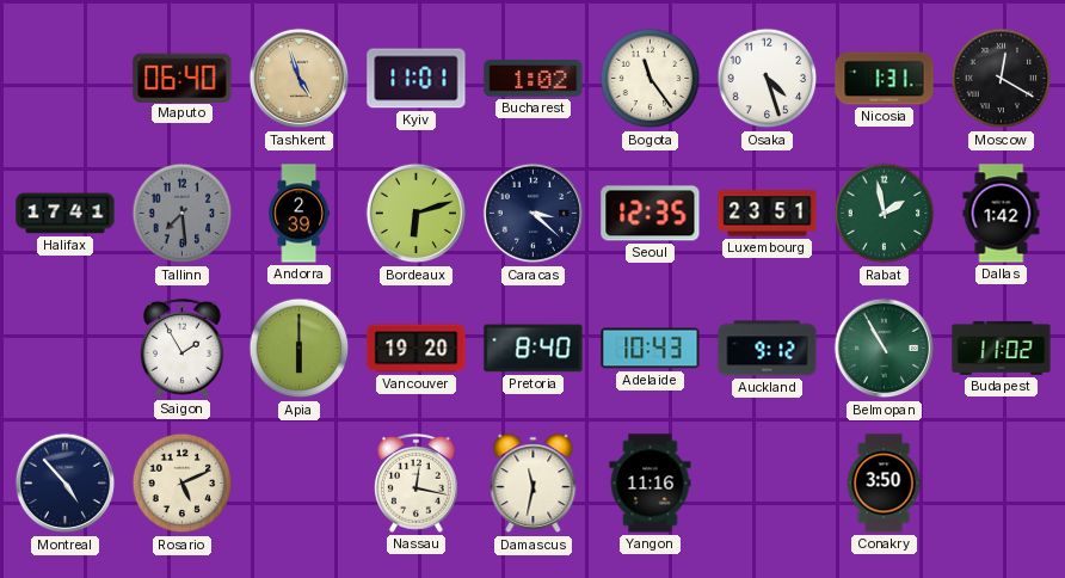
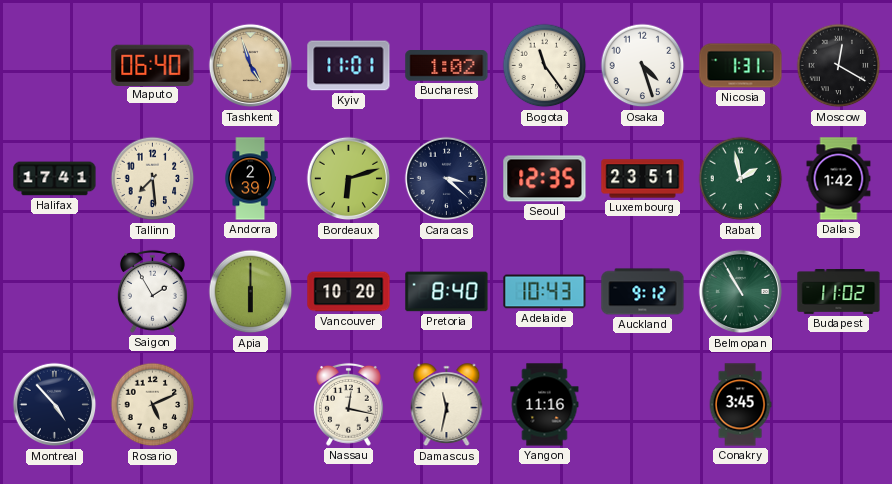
Tallinn dial: grey -> cream
Vancouver: 19:20 -> 10:20
Conakry: 3:50 -> 3:45
